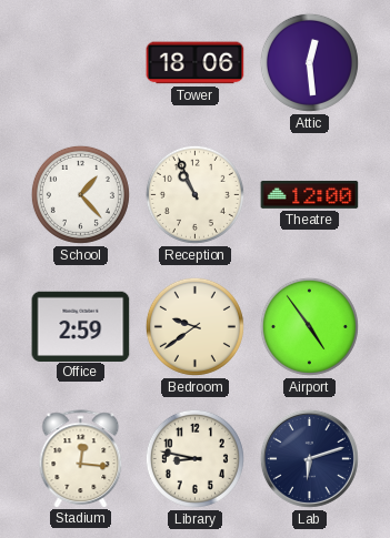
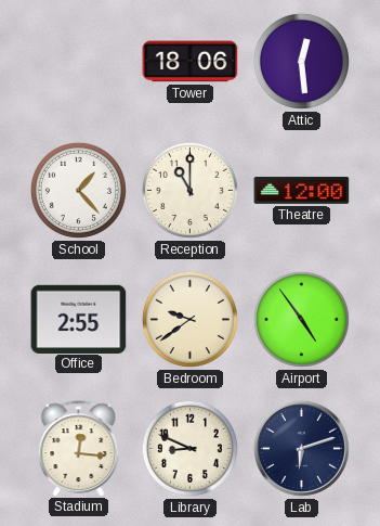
Reception: 10:56 -> 11:00
Office: 2:59 -> 2:55
Library: 8:47 -> 8:49
